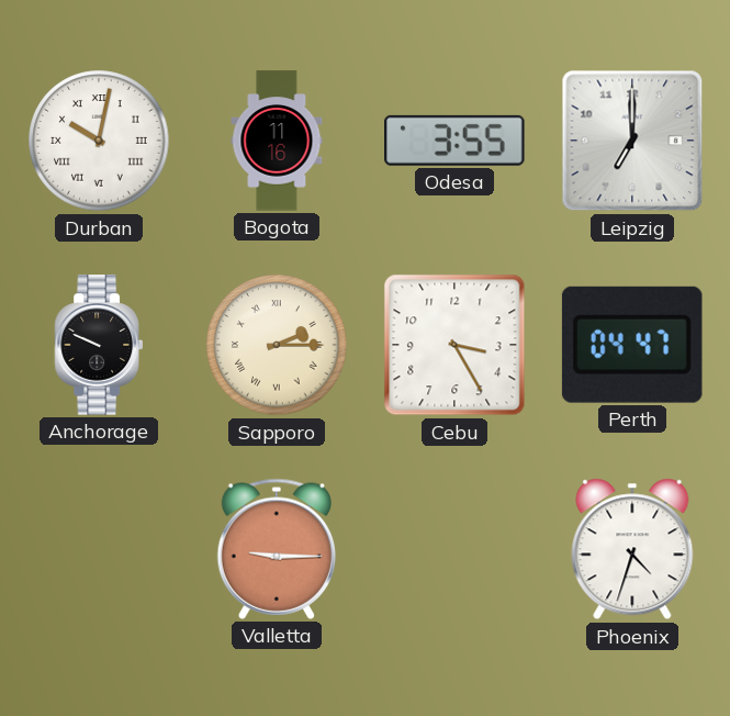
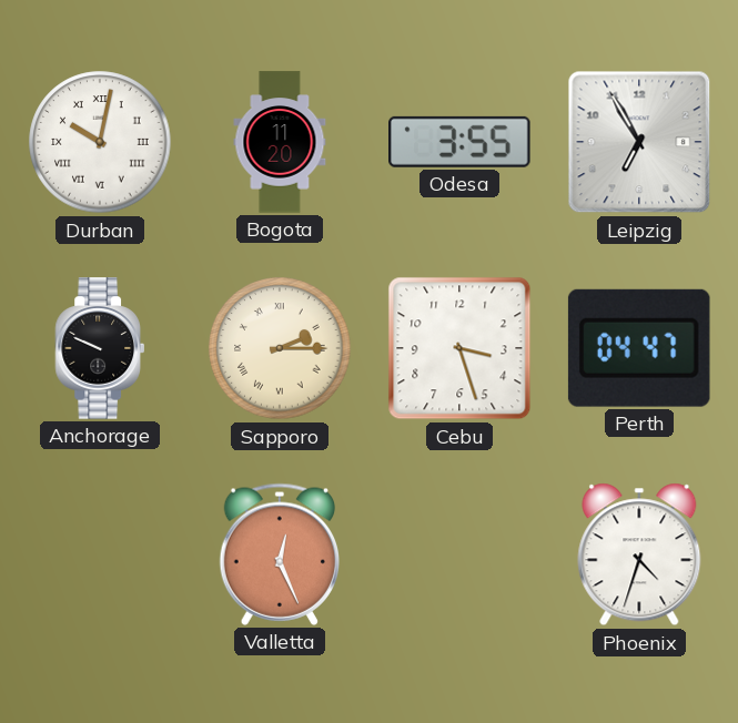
Bogota: 11:16 -> 11:20
Leipzig: 7:00 -> 6:55
Cebu: 3:25 -> 3:27
Valletta: 9:15 -> 12:26
